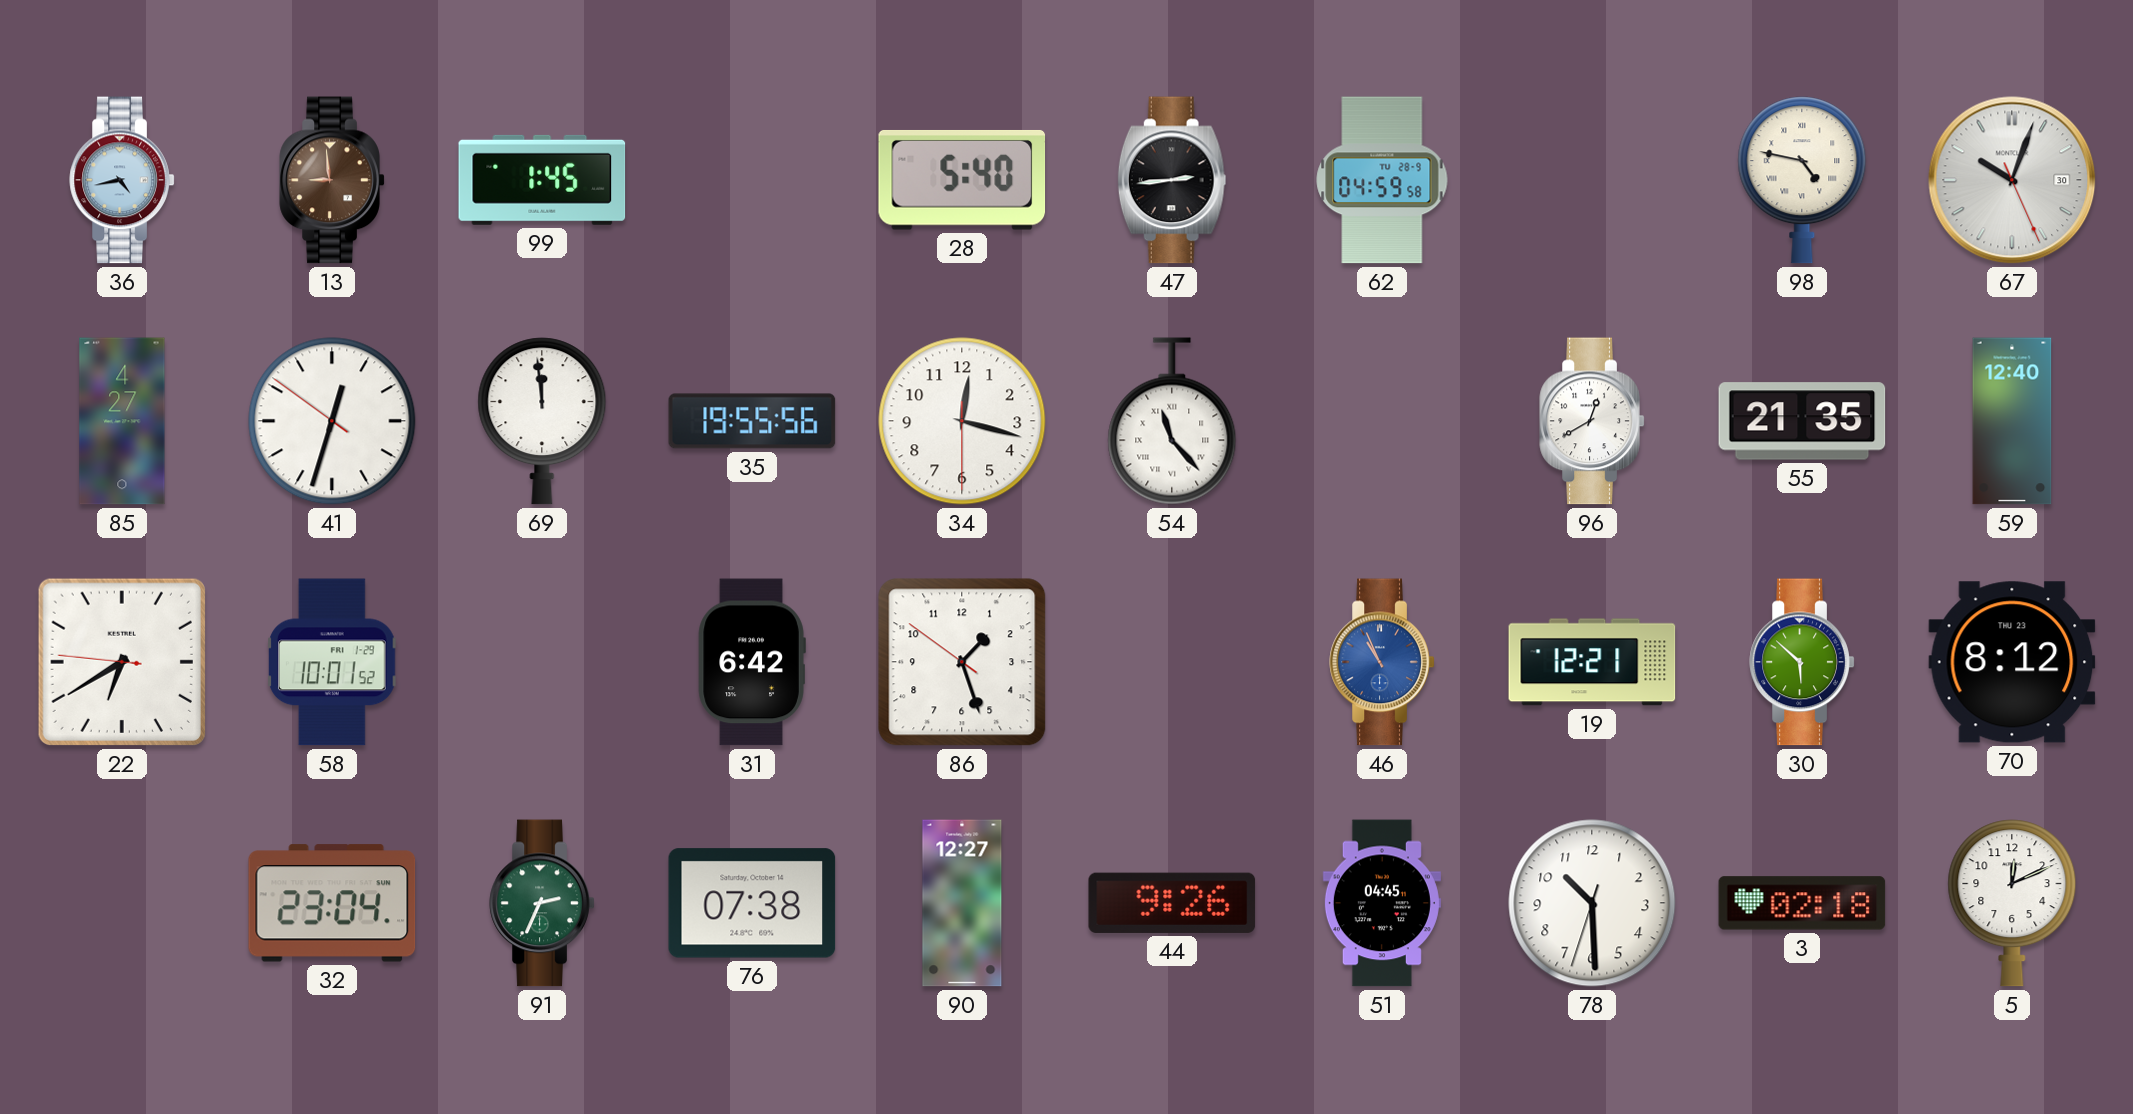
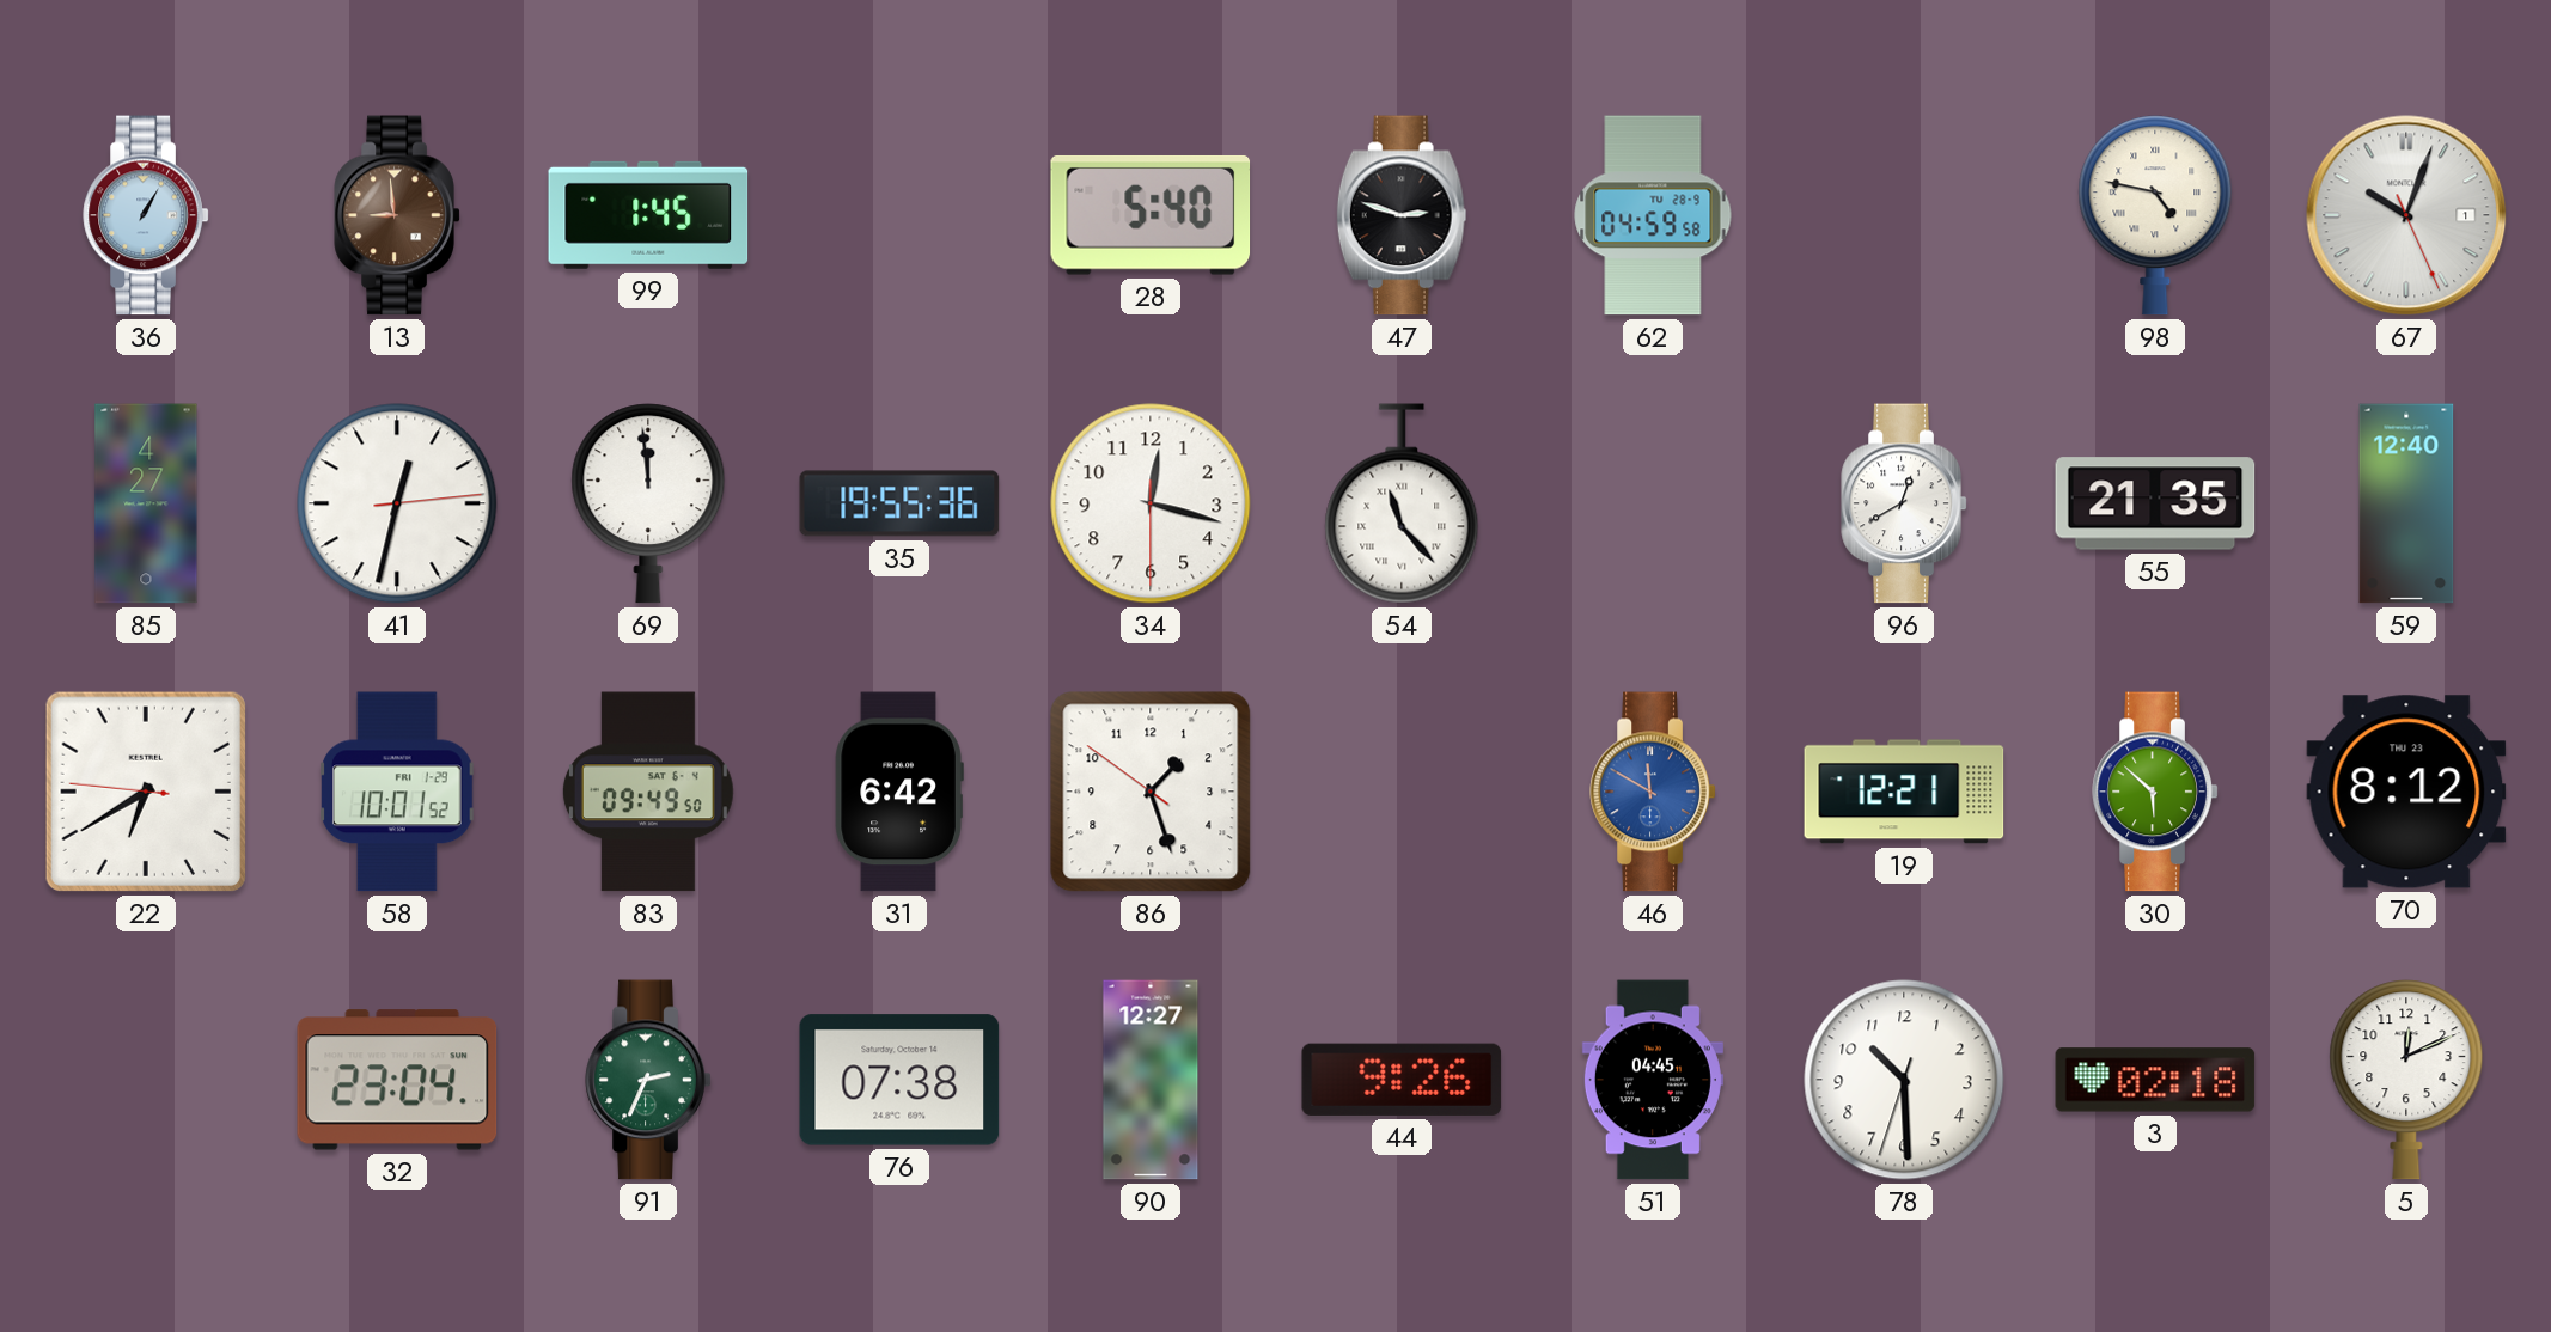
36: 4:43 -> 1:05
47: 2:44 -> 2:48
67 date: 30 -> 1
41: 12:32:51 -> 12:32:14
35: 19:55:56 -> 19:55:36
83: none -> 09:49
46: 10:56 -> 11:50
